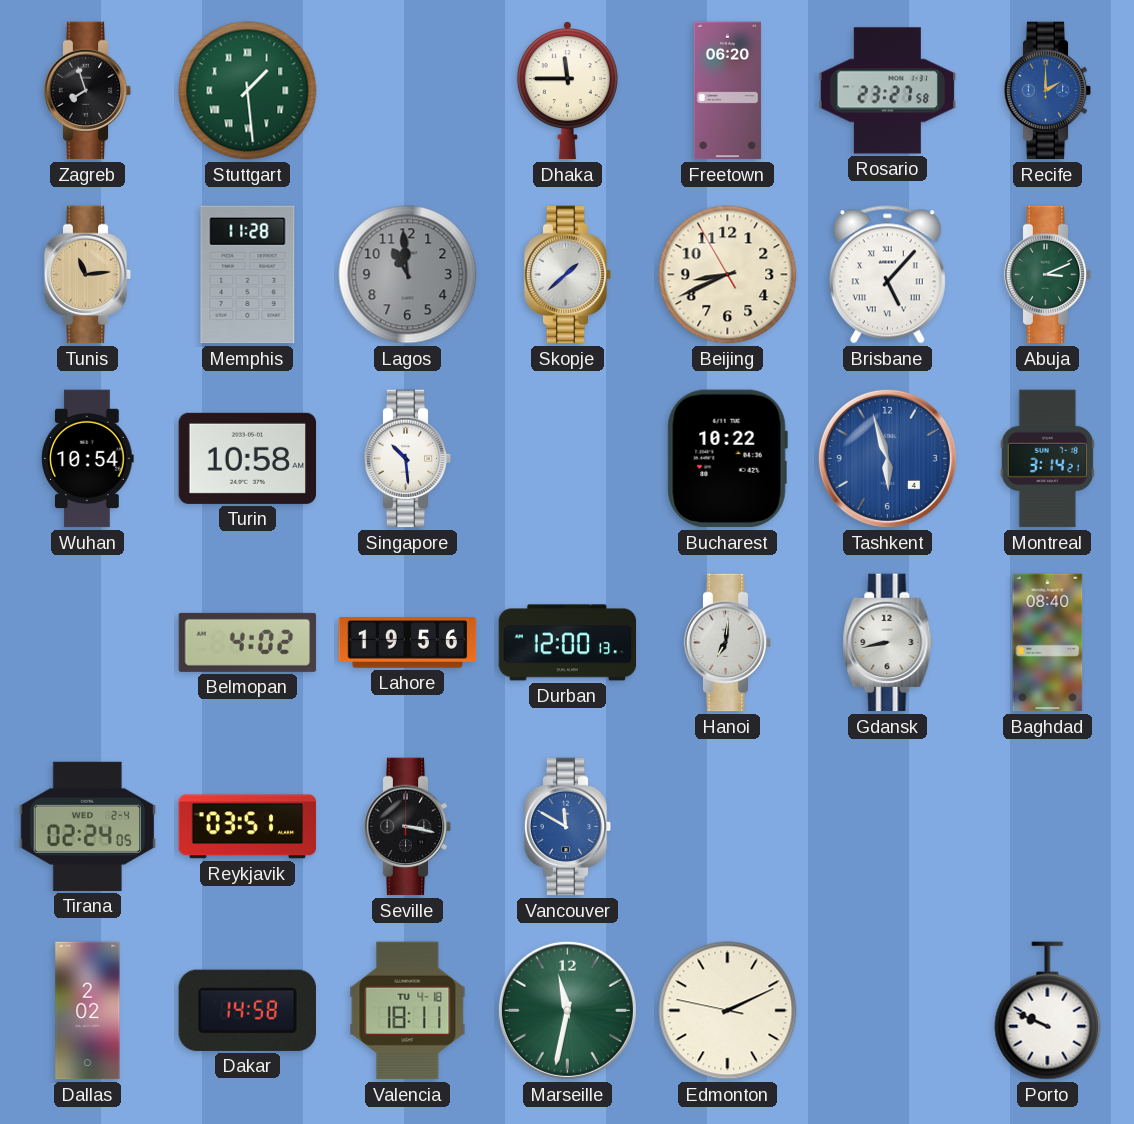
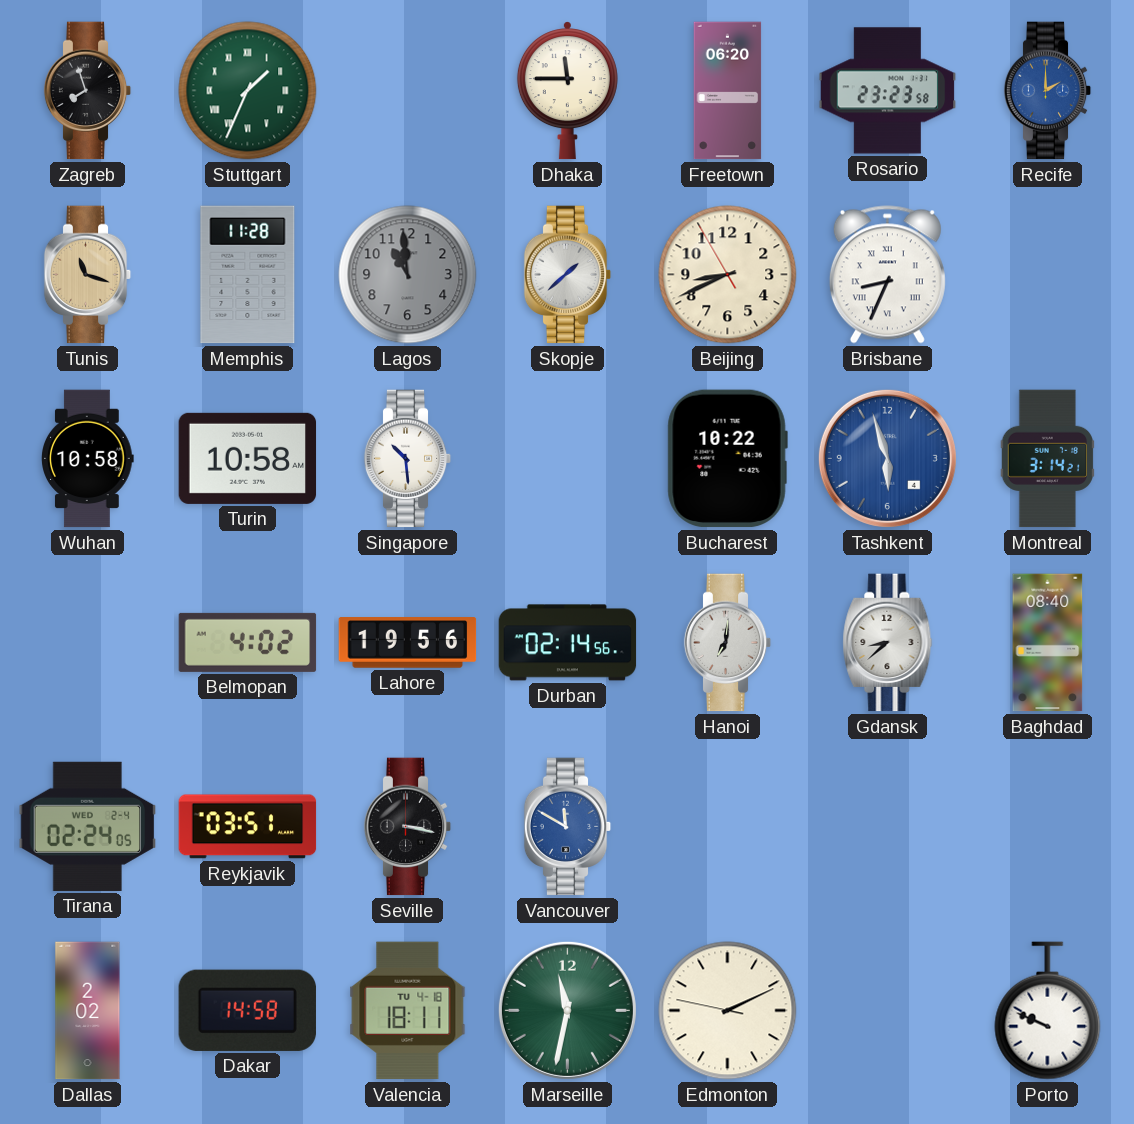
Stuttgart: 1:29 -> 1:34
Rosario: 23:27 -> 23:23
Tunis: 11:14 -> 11:18
Brisbane: 5:07 -> 8:34
Abuja: 3:11 -> none
Wuhan: 10:54 -> 10:58
Durban: 12:00 -> 02:14
Gdansk: 8:43 -> 8:38
